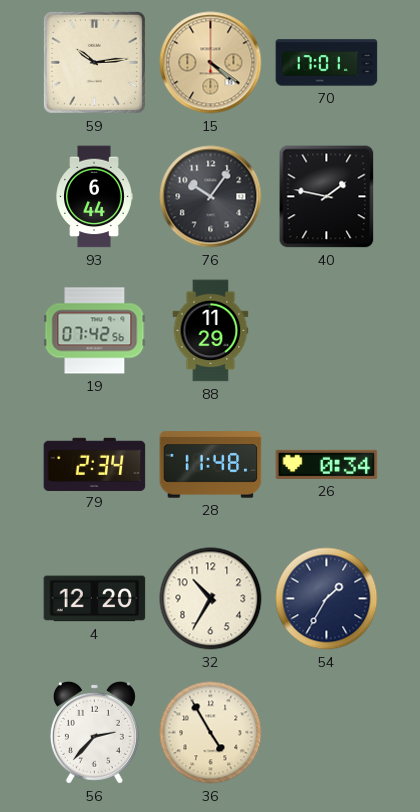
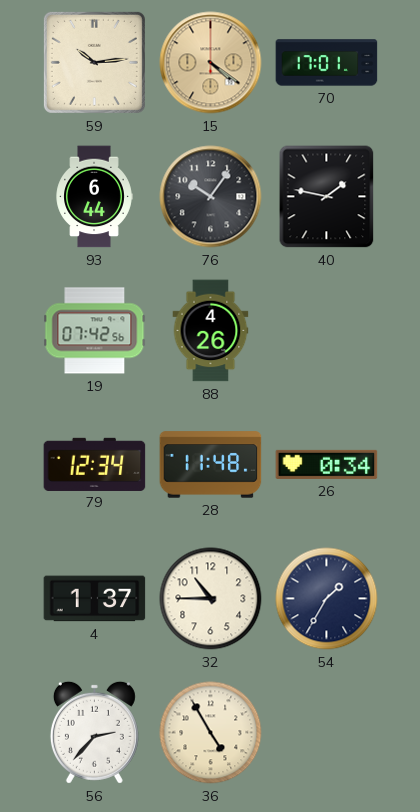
88: 11:29 -> 4:26
79: 2:34 -> 12:34
4: 12:20 -> 1:37
32: 10:35 -> 10:45
